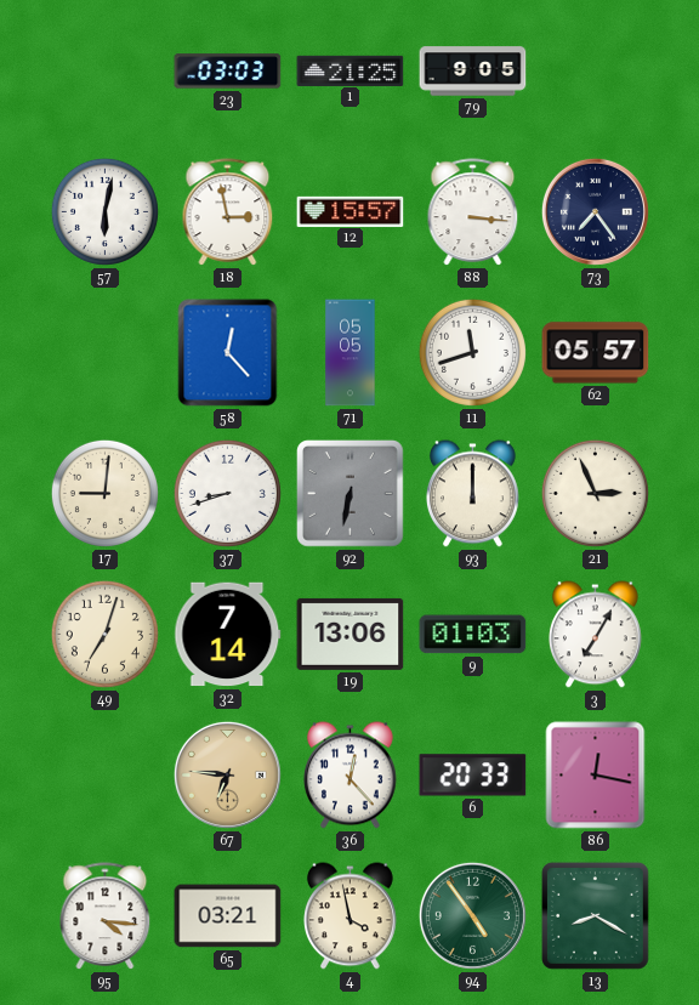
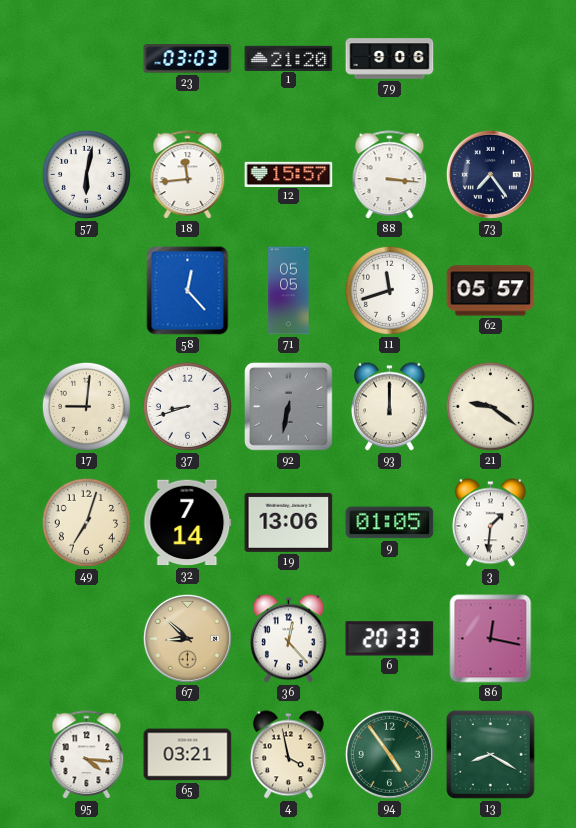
1: 21:25 -> 21:20
79: 9:05 -> 9:06
18: 2:58 -> 11:44
21: 2:56 -> 9:21
9: 01:03 -> 01:05
3: 7:05 -> 1:31
67: 6:46 -> 8:52
